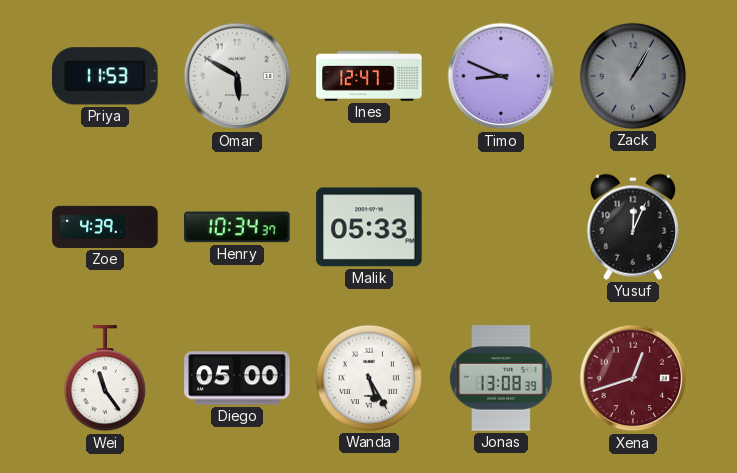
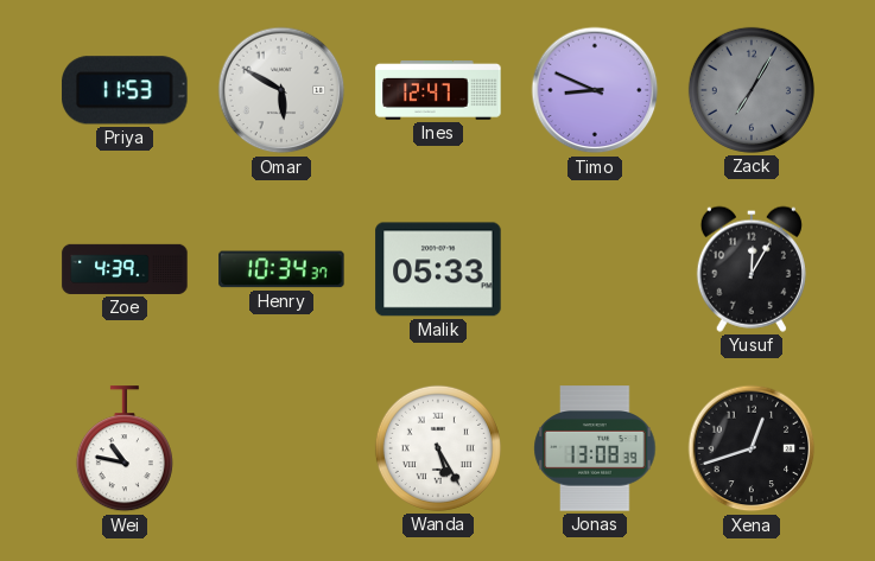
Zack: 1:05 -> 7:05
Yusuf: 12:04 -> 12:05
Wei: 11:24 -> 10:47
Diego: 05:00 -> none
Xena dial: burgundy -> black
